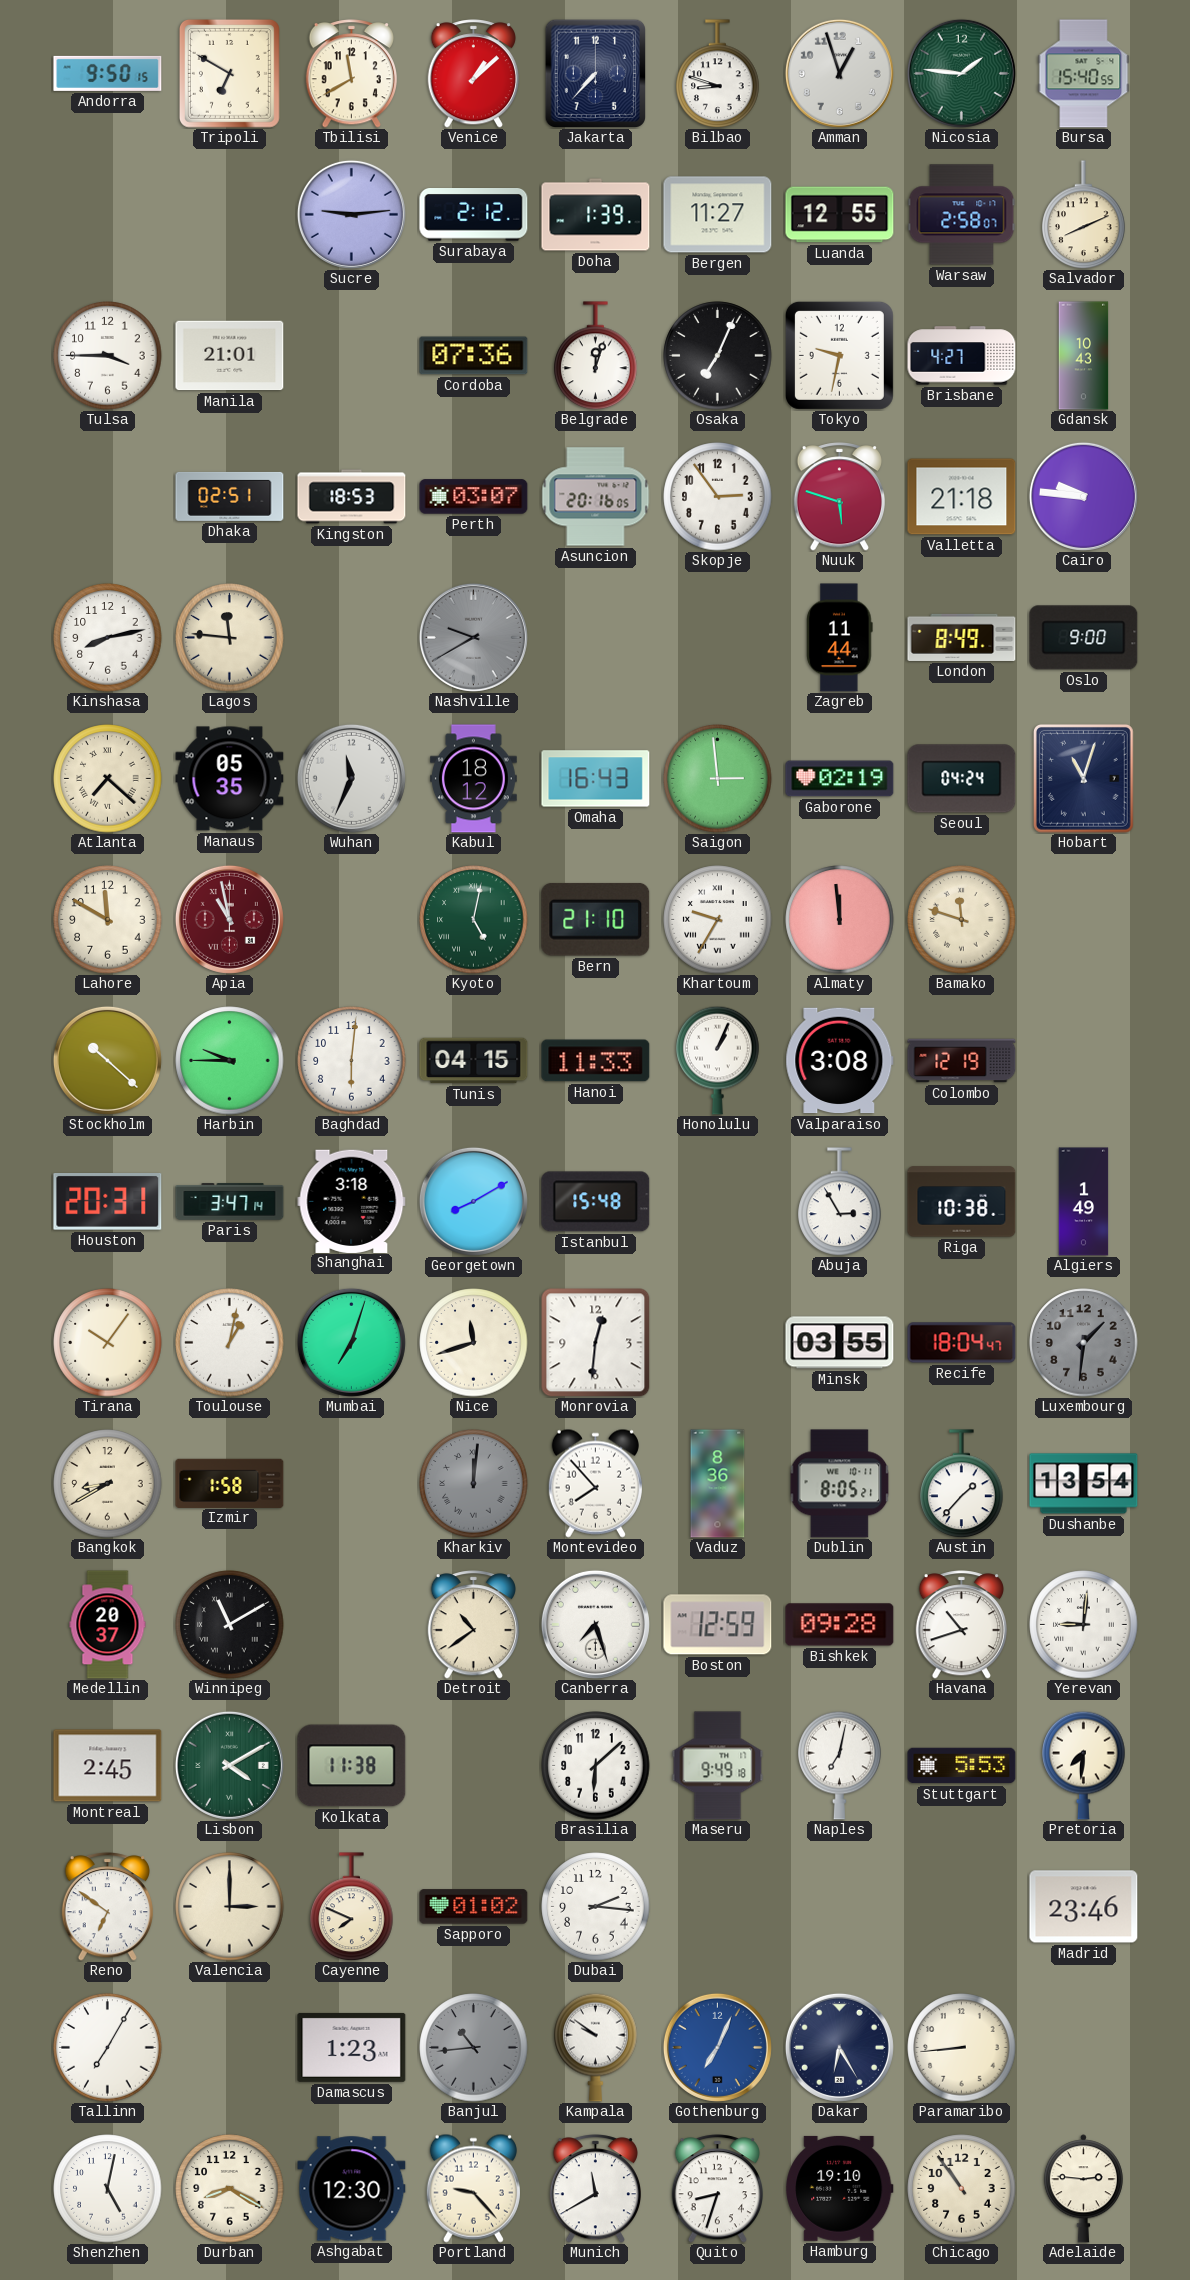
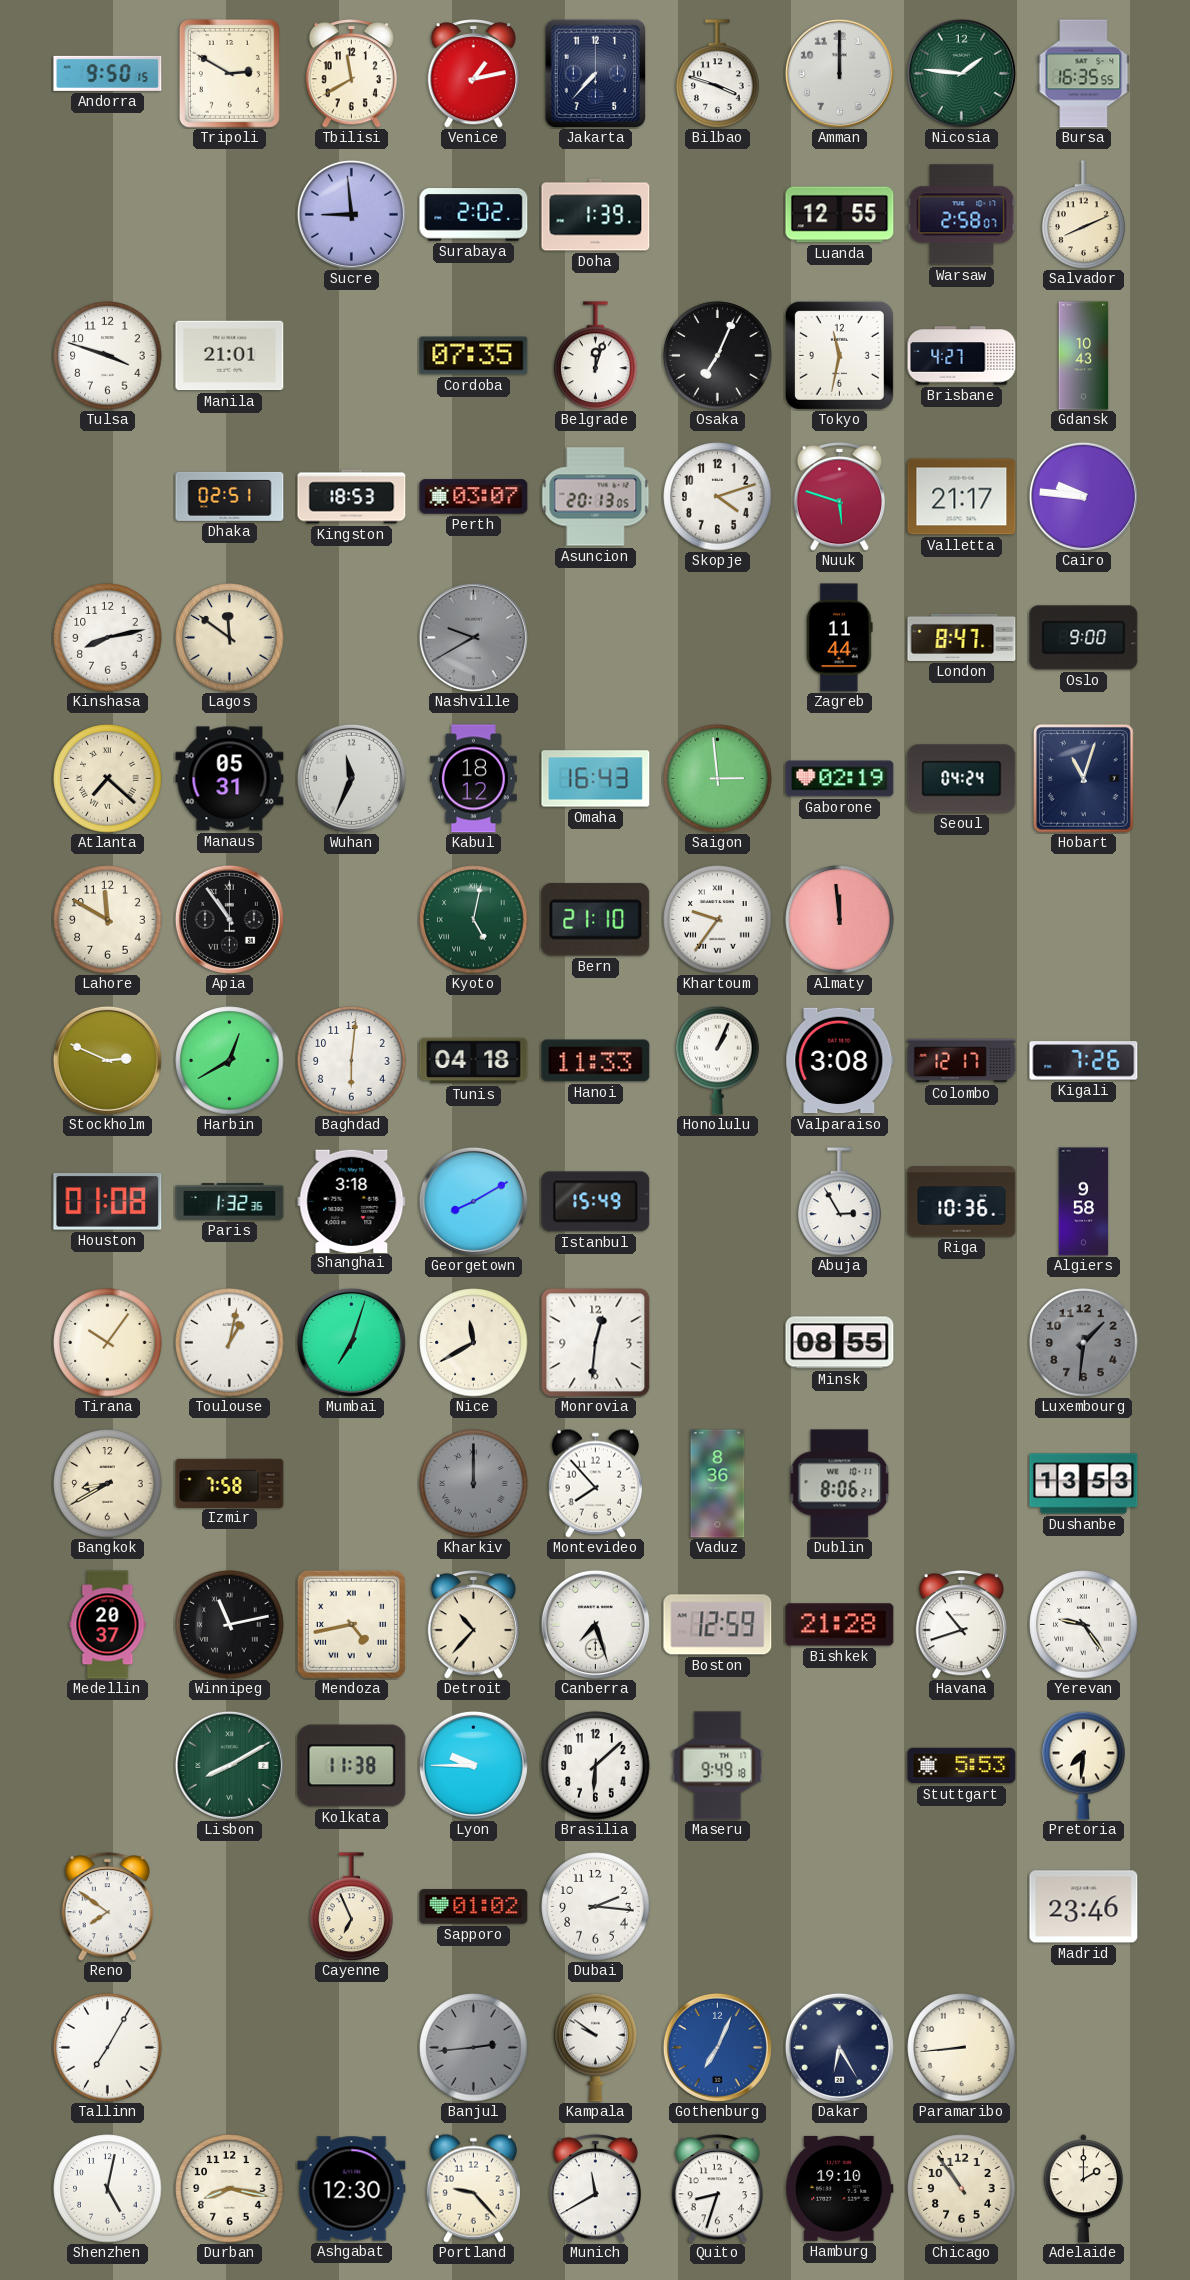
Tripoli: 6:50 -> 2:50
Venice: 1:08 -> 1:13
Bilbao: 8:48 -> 3:48
Amman: 12:57 -> 12:00
Bursa: 15:40 -> 16:35
Sucre: 9:14 -> 8:59
Surabaya: 2:12 -> 2:02
Bergen: 11:27 -> none
Tulsa: 3:45 -> 3:48
Cordoba: 07:36 -> 07:35
Tokyo: 9:32 -> 11:32
Asuncion: 20:16 -> 20:13
Skopje: 2:54 -> 4:12
Valletta: 21:18 -> 21:17
Lagos: 11:46 -> 11:51
London: 8:49 -> 8:47
Manaus: 05:35 -> 05:31
Apia: 10:58 -> 10:54
Apia dial: burgundy -> black
Khartoum: 9:35 -> 9:36
Bamako: 11:48 -> none
Stockholm: 10:22 -> 2:49
Harbin: 9:45 -> 12:40
Tunis: 04:15 -> 04:18
Colombo: 12:19 -> 12:17
Kigali: none -> 7:26
Houston: 20:31 -> 01:08
Paris: 3:47 -> 1:32
Istanbul: 15:48 -> 15:49
Riga: 10:38 -> 10:36
Algiers: 1:49 -> 9:58
Nice: 11:42 -> 11:40
Minsk: 03:55 -> 08:55
Recife: 18:04 -> none
Izmir: 1:58 -> 7:58
Kharkiv: 12:01 -> 12:00
Dublin: 8:05 -> 8:06
Austin: 1:37 -> none
Dushanbe: 13:54 -> 13:53
Winnipeg: 11:10 -> 11:13
Mendoza: none -> 4:43
Detroit: 10:39 -> 10:37
Bishkek: 09:28 -> 21:28
Yerevan: 9:01 -> 9:24
Montreal: 2:45 -> none
Lisbon: 4:10 -> 8:10
Lyon: none -> 9:45
Naples: 7:02 -> none
Reno: 6:51 -> 7:51
Valencia: 3:00 -> none
Cayenne: 7:49 -> 6:56
Damascus: 1:23 -> none
Banjul: 10:44 -> 2:44
Durban: 8:20 -> 8:17
Adelaide: 2:46 -> 2:00
